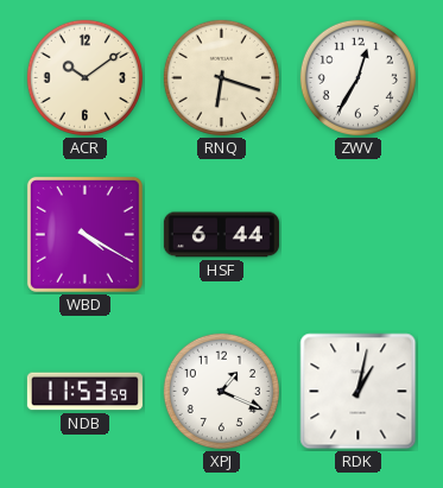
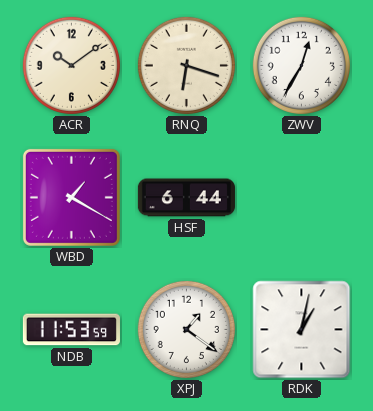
WBD: 4:20 -> 1:20
XPJ: 1:19 -> 1:21
